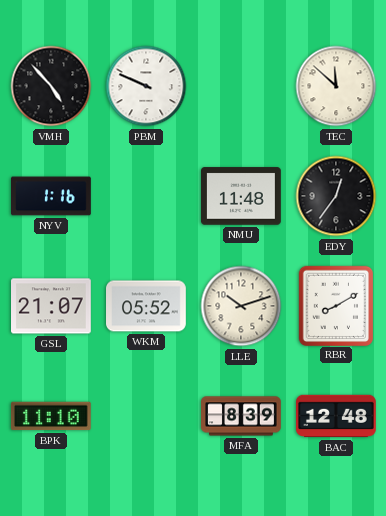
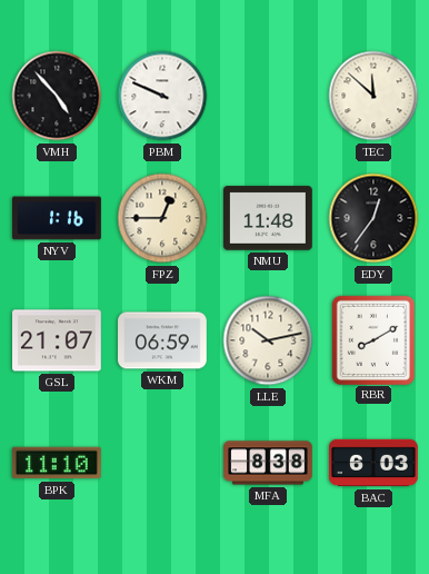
FPZ: none -> 12:45
WKM: 05:52 -> 06:59
LLE: 10:12 -> 10:13
MFA: 8:39 -> 8:38
BAC: 12:48 -> 6:03
